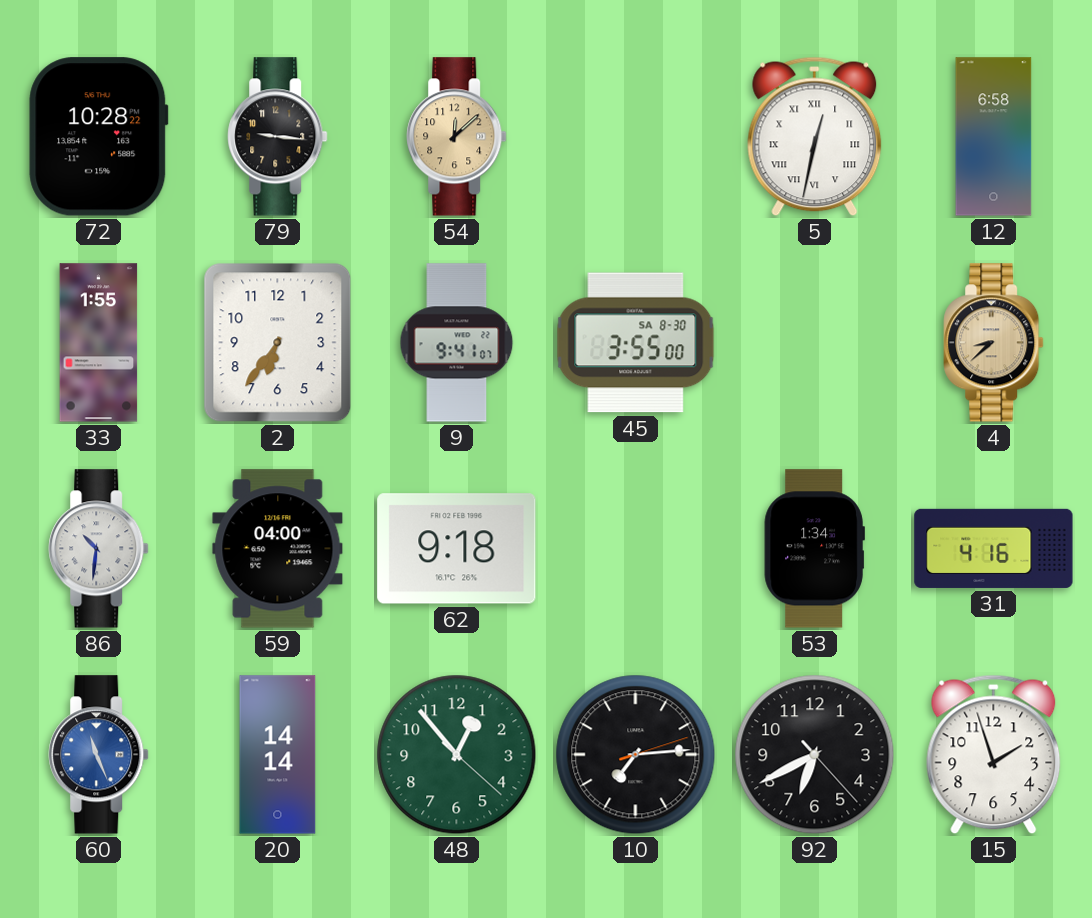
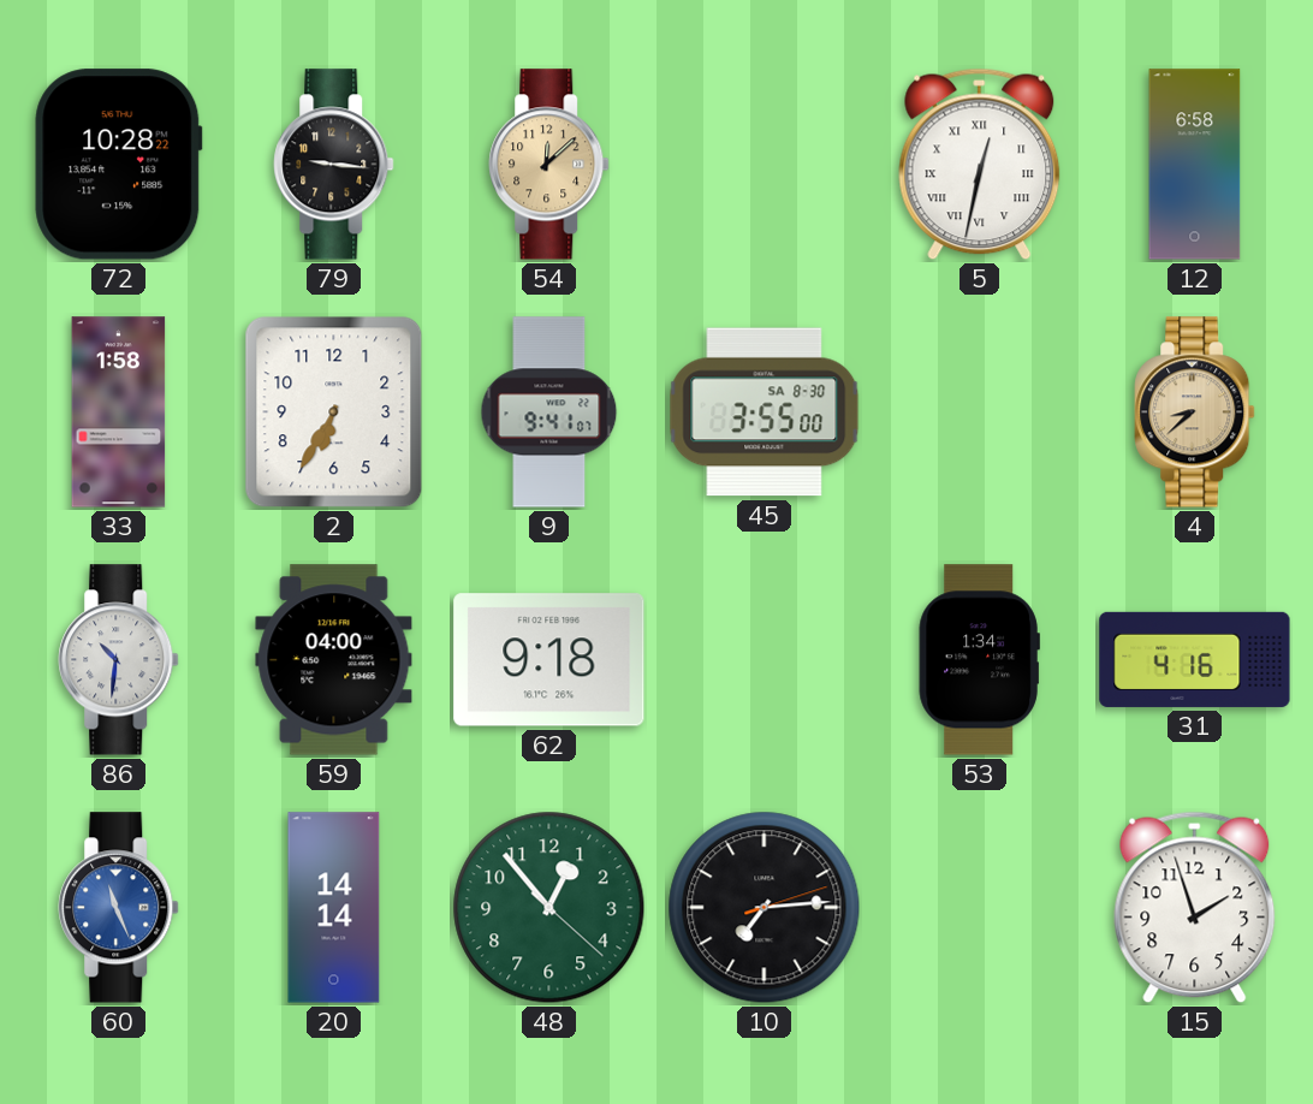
33: 1:55 -> 1:58
2: 6:36 -> 6:35
92: 6:40 -> none
